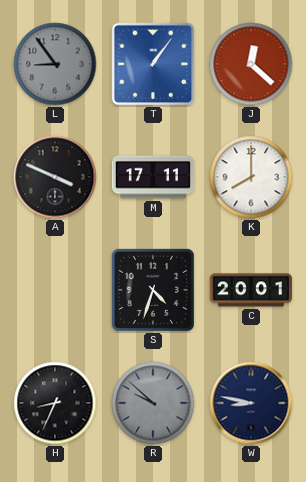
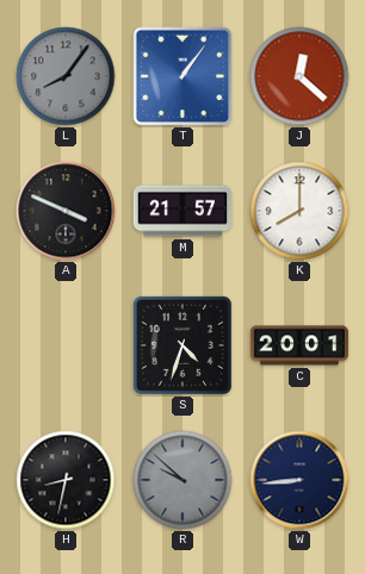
L: 8:54 -> 8:06
M: 17:11 -> 21:57
H: 8:34 -> 8:32
W: 8:47 -> 8:44
